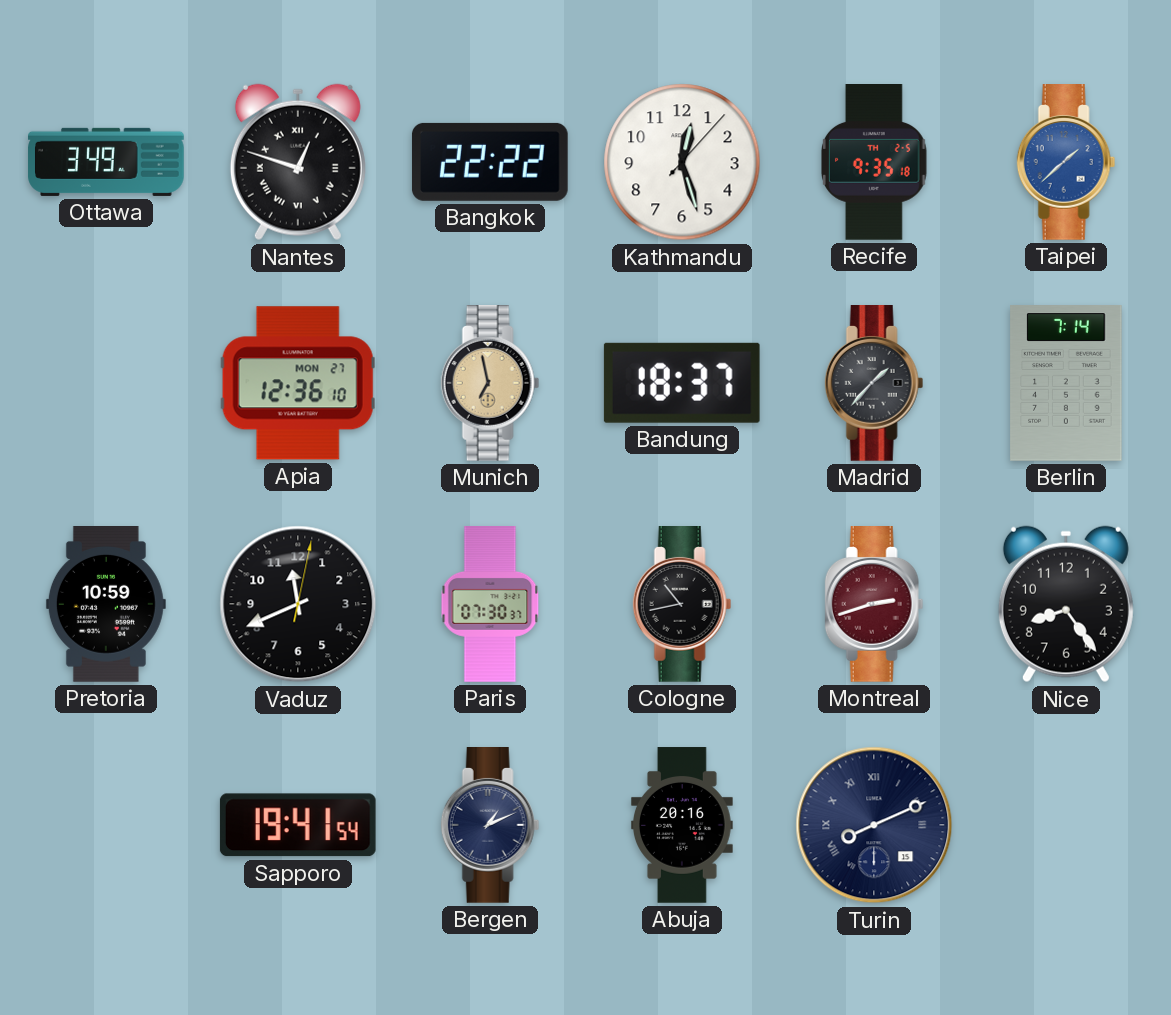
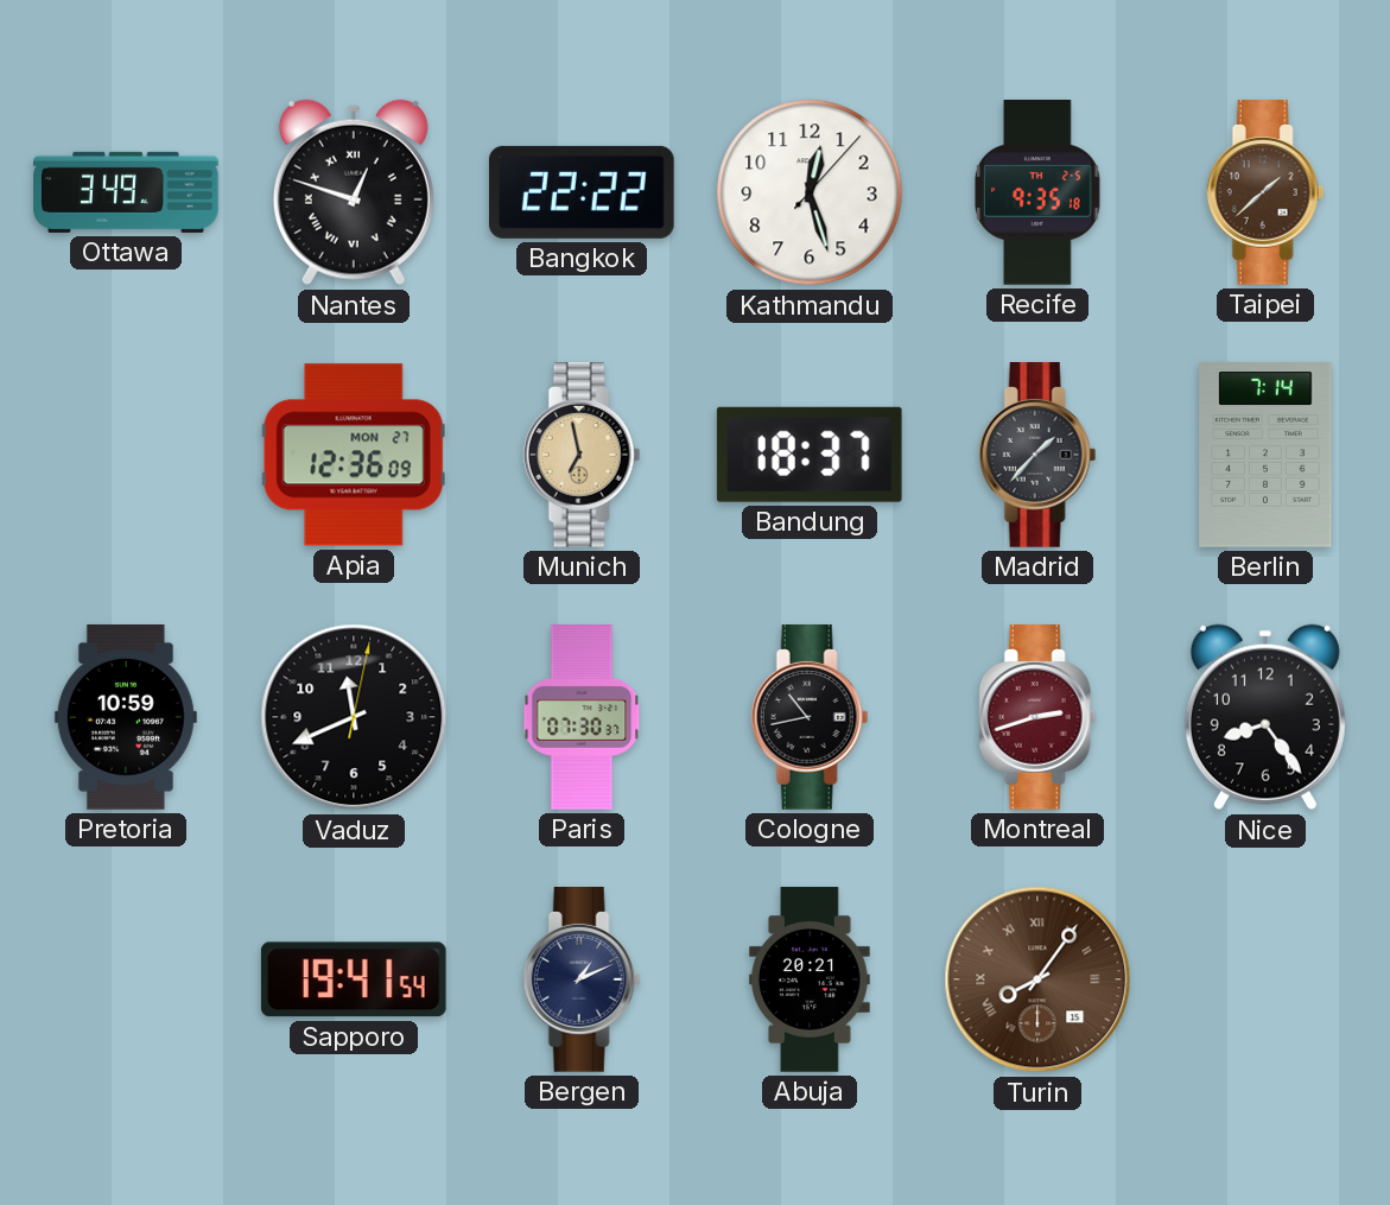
Taipei dial: blue -> brown
Apia: 12:36:10 -> 12:36:09
Abuja: 20:16 -> 20:21
Turin: 8:11 -> 8:06
Turin dial: navy -> brown
